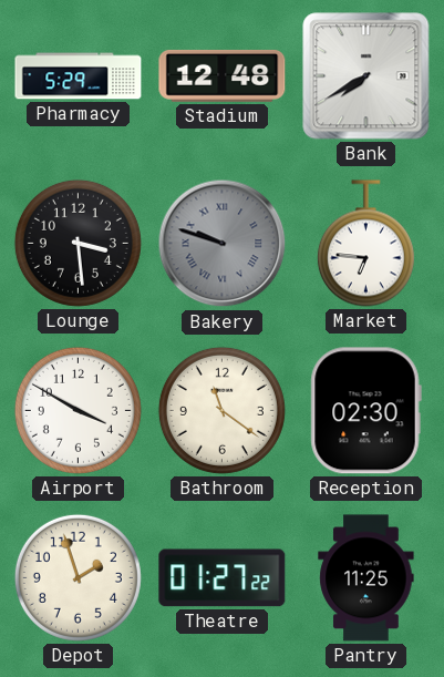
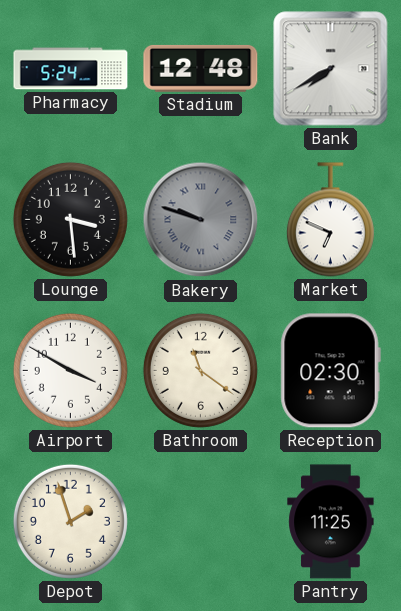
Pharmacy: 5:29 -> 5:24
Market: 6:46 -> 6:49
Theatre: 01:27 -> none
